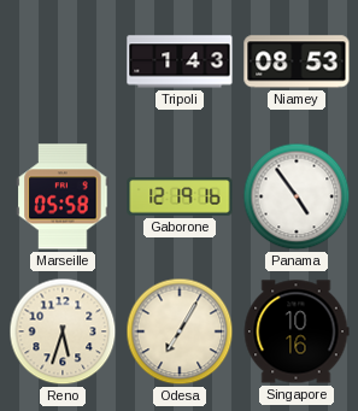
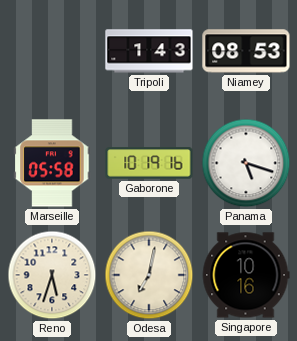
Gaborone: 12:19 -> 10:19
Panama: 4:54 -> 5:18
Odesa: 7:05 -> 7:02
